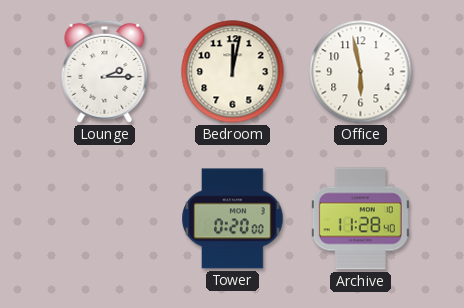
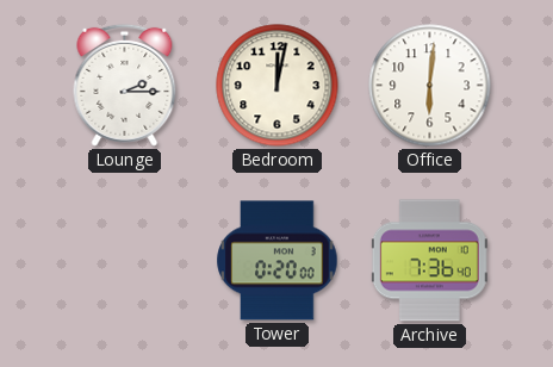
Office: 5:58 -> 6:01
Archive: 11:28 -> 7:36
